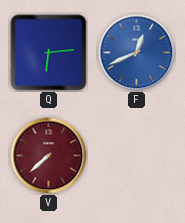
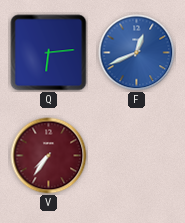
V: 7:38 -> 7:36
